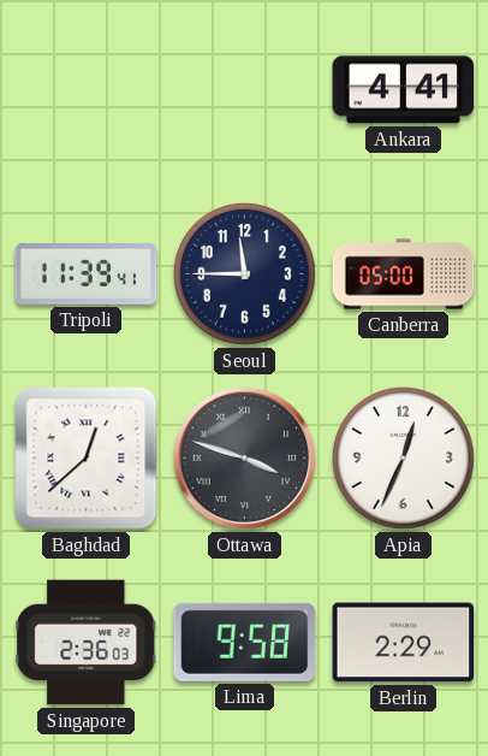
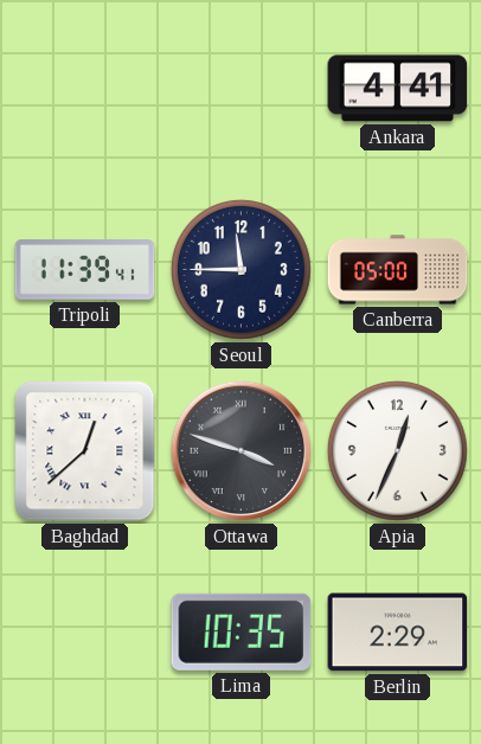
Singapore: 2:36 -> none
Lima: 9:58 -> 10:35
